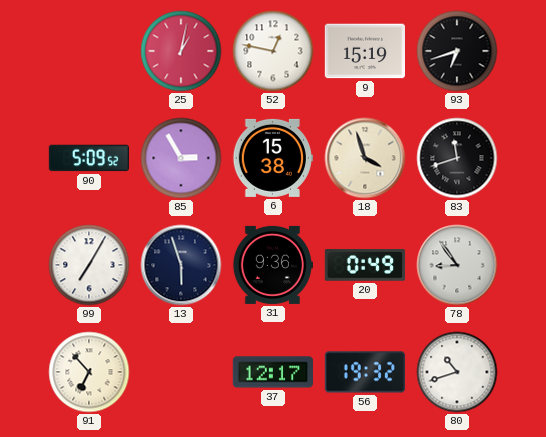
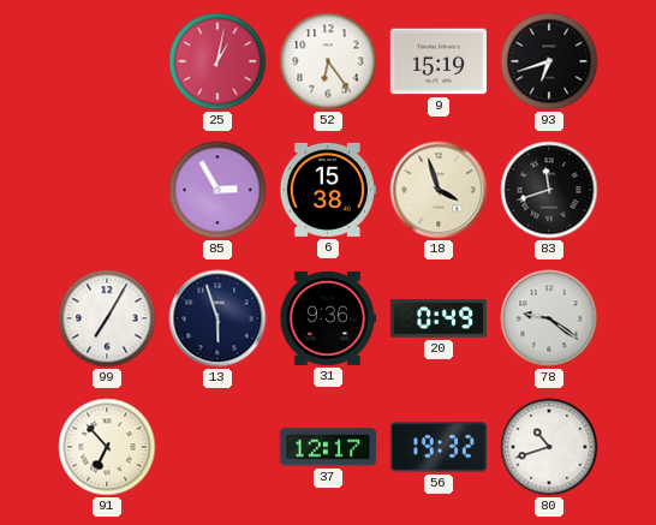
52: 12:47 -> 6:24
90: 5:09 -> none
78: 8:54 -> 9:21
